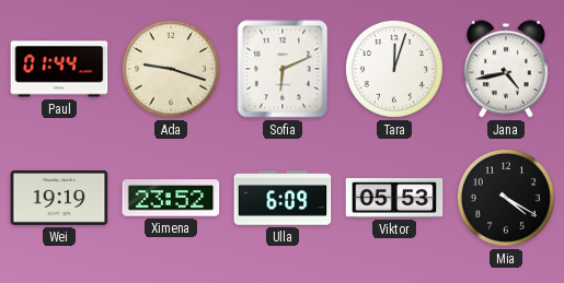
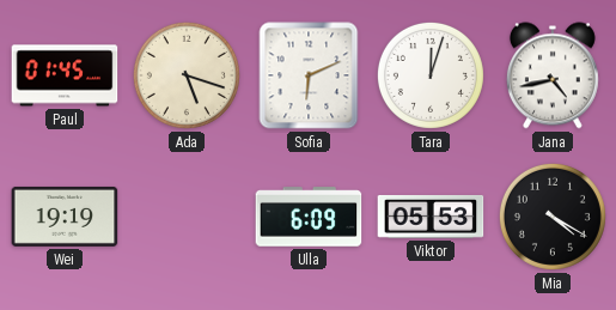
Paul: 01:44 -> 01:45
Ada: 9:18 -> 5:18
Ximena: 23:52 -> none
